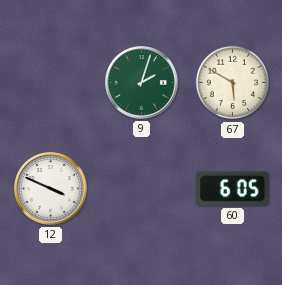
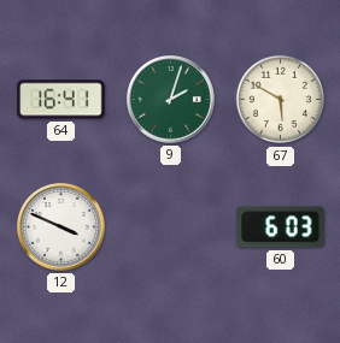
64: none -> 16:41
60: 6:05 -> 6:03
